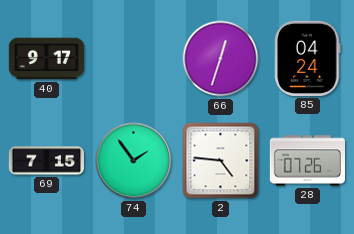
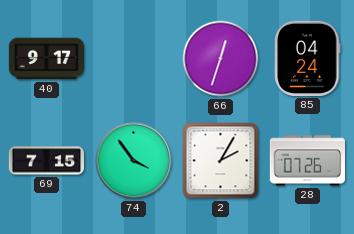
74: 1:54 -> 3:54
2: 4:46 -> 2:05
